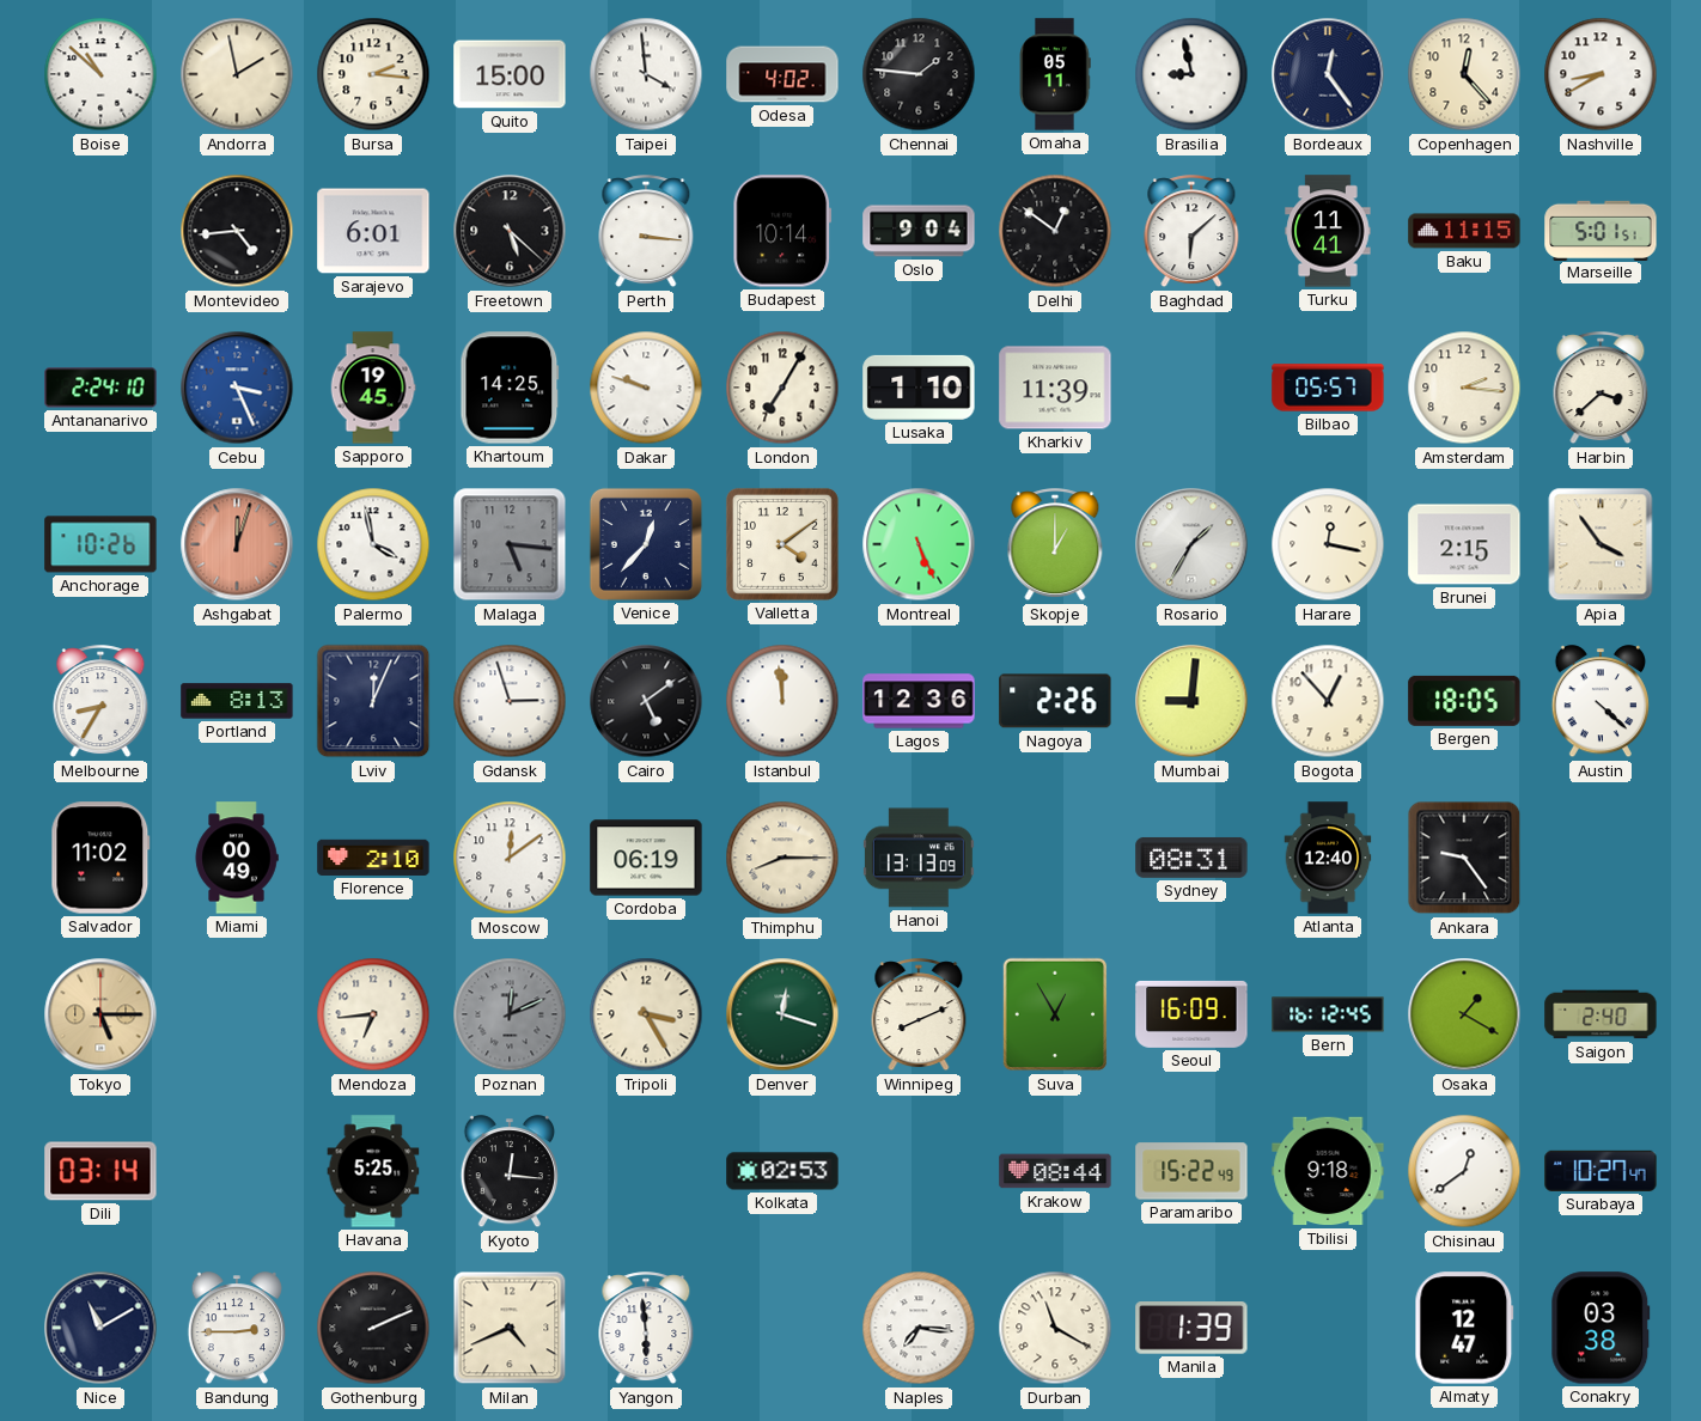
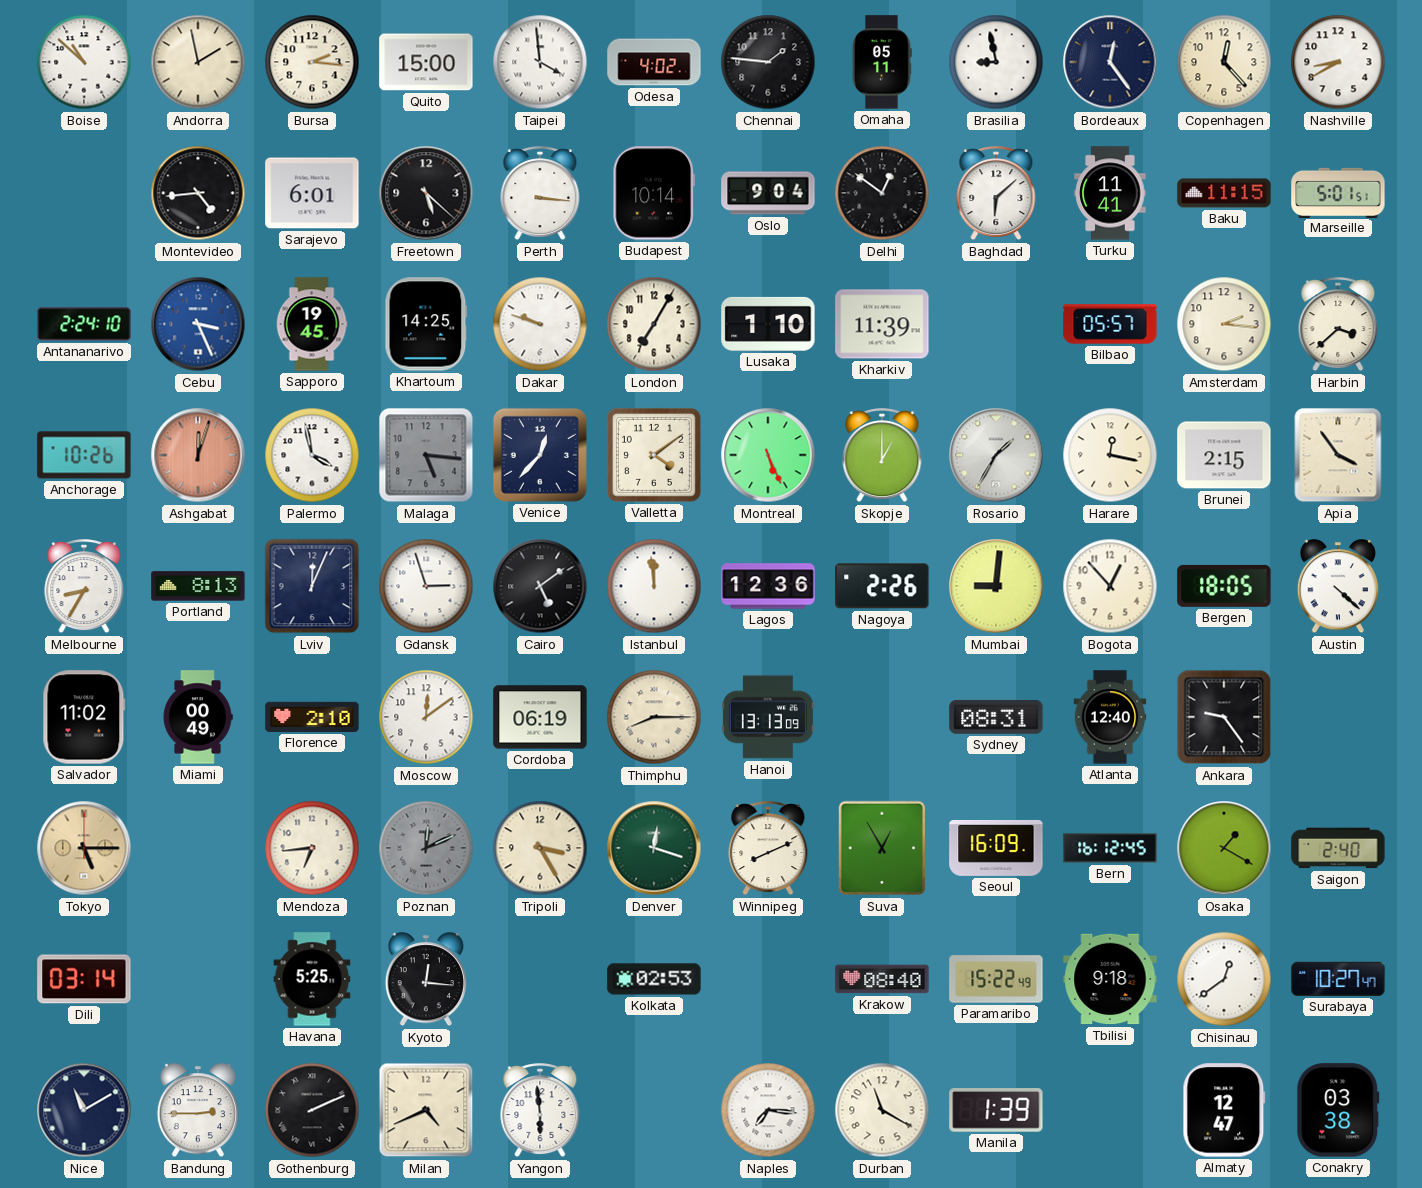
Krakow: 08:44 -> 08:40
